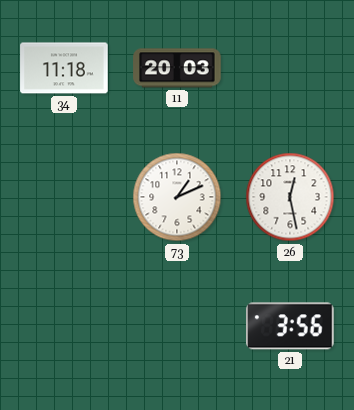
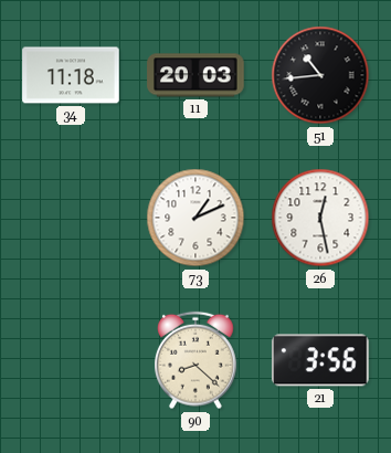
51: none -> 10:44
90: none -> 8:22
